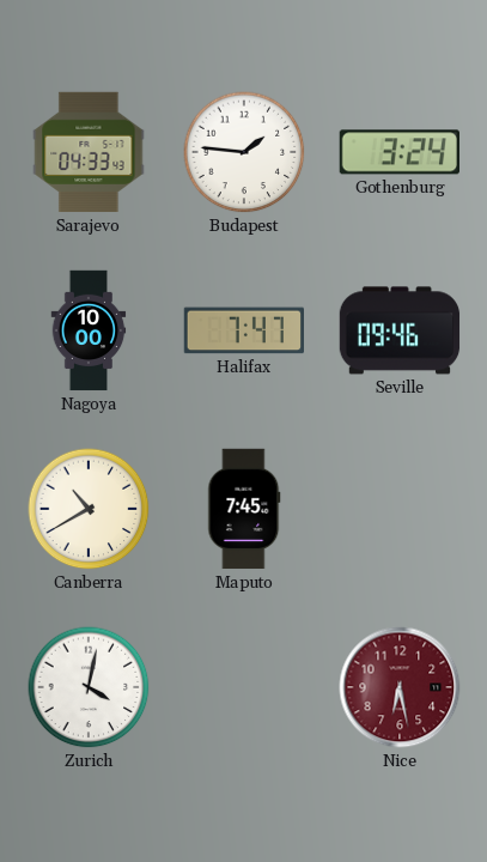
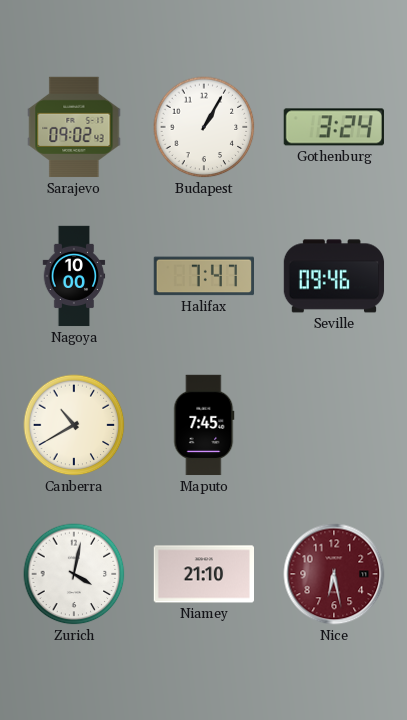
Sarajevo: 04:33 -> 09:02
Budapest: 1:46 -> 1:05
Niamey: none -> 21:10
